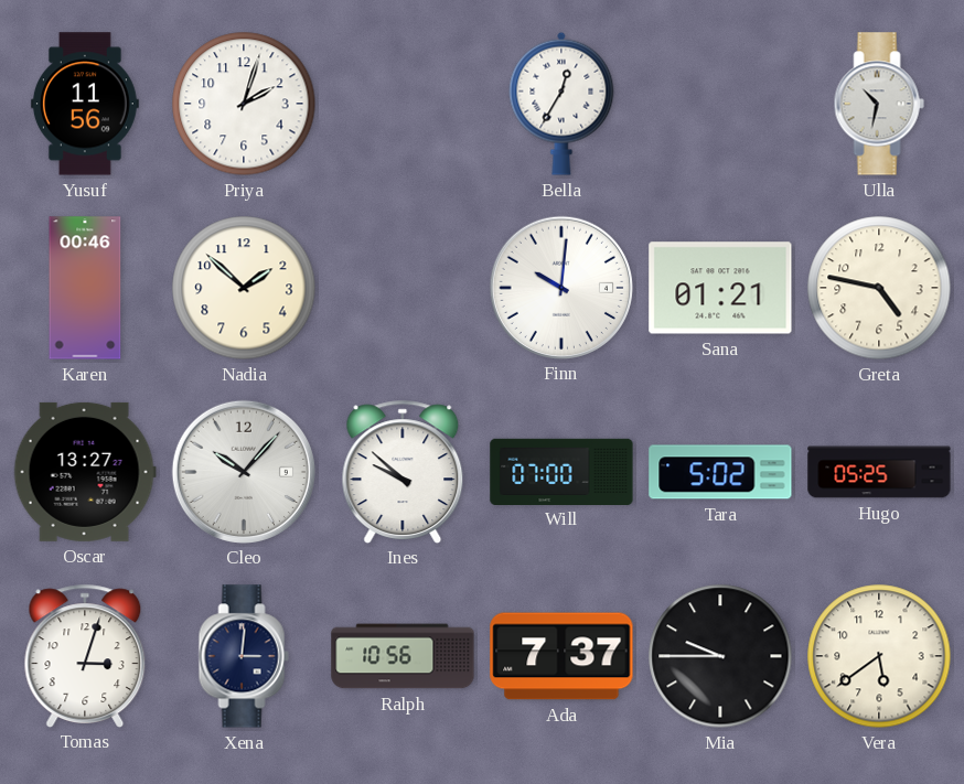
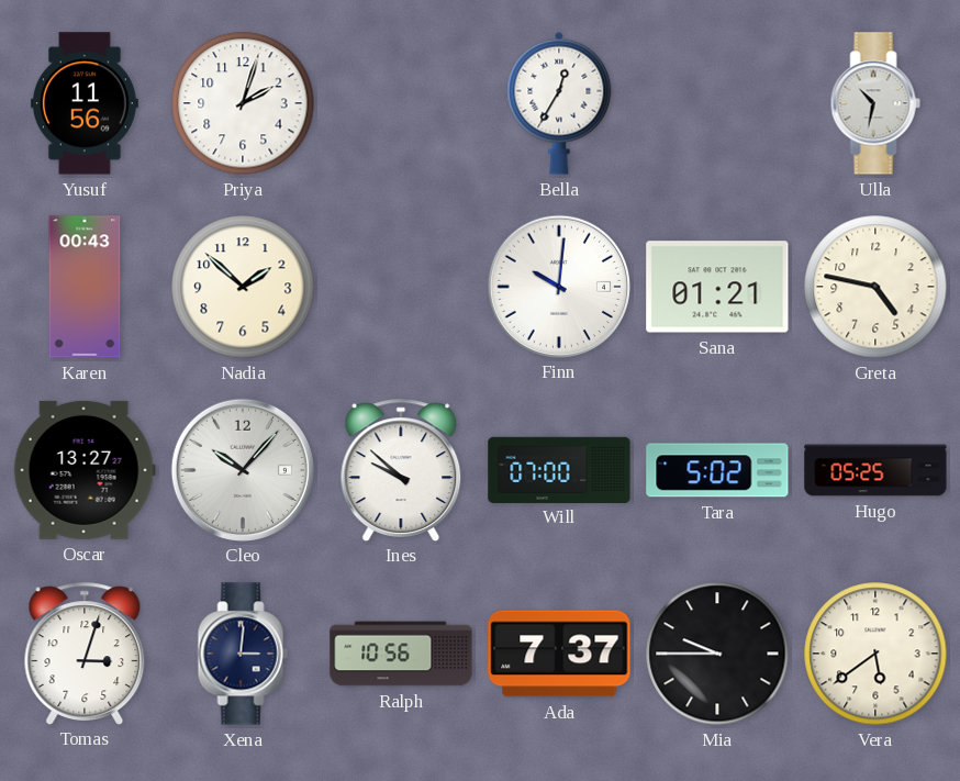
Karen: 00:46 -> 00:43
